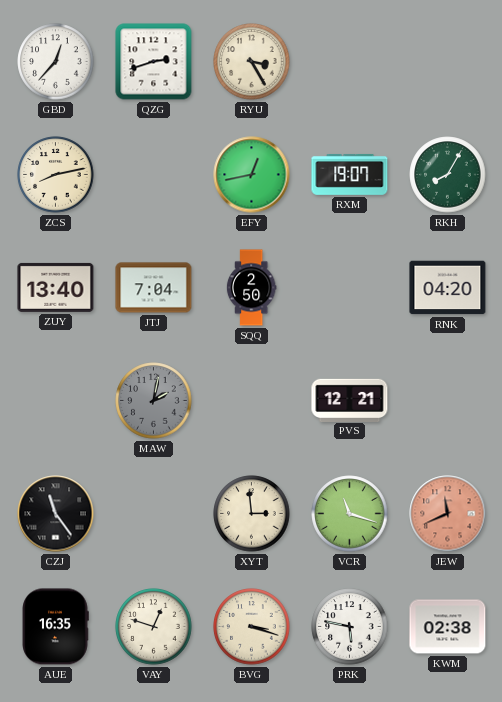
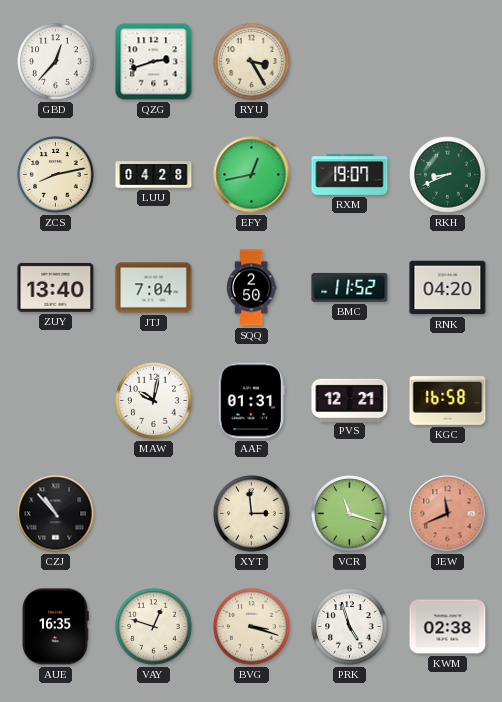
LUU: none -> 04:28
RKH: 8:05 -> 8:41
BMC: none -> 11:52
MAW: 2:02 -> 10:02
MAW dial: grey -> white
AAF: none -> 01:31
KGC: none -> 16:58
CZJ: 11:24 -> 10:53
PRK: 5:47 -> 4:57
